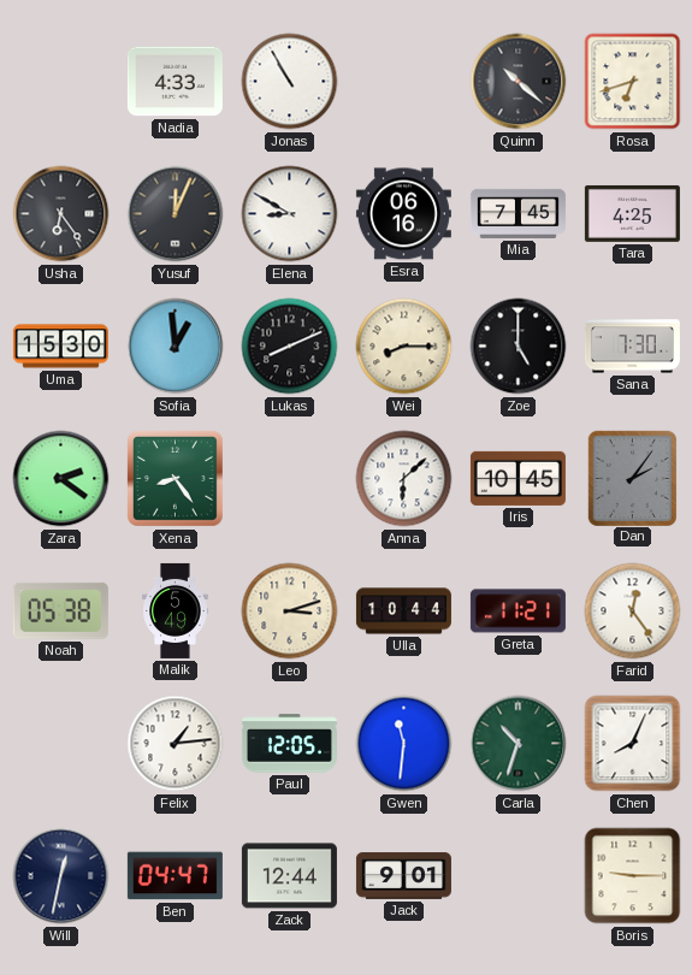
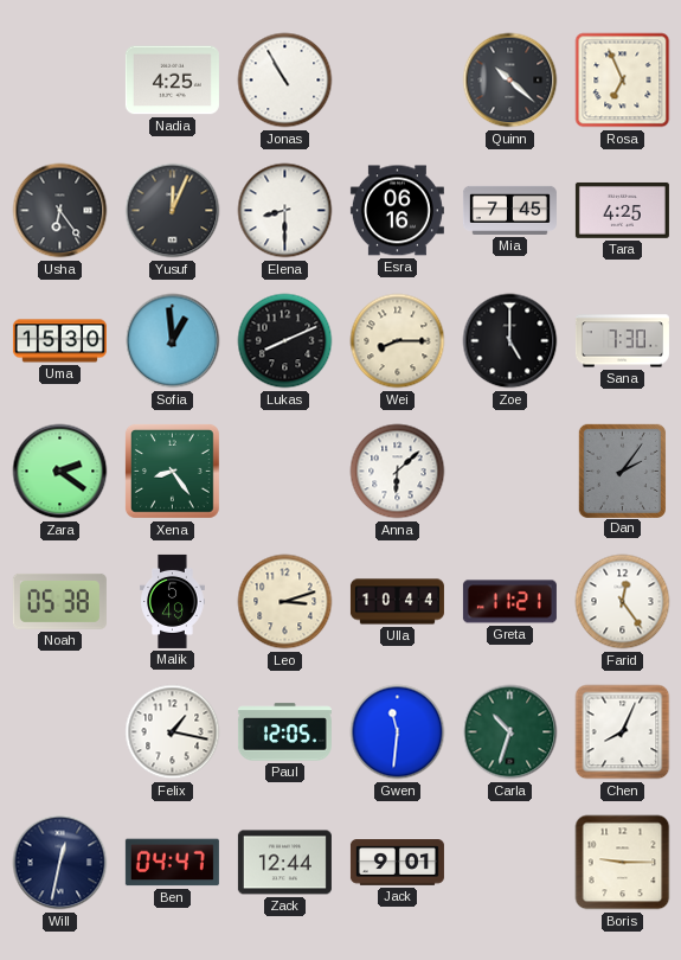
Nadia: 4:33 -> 4:25
Rosa: 6:42 -> 6:56
Elena: 8:50 -> 8:30
Iris: 10:45 -> none
Felix: 1:14 -> 1:17
